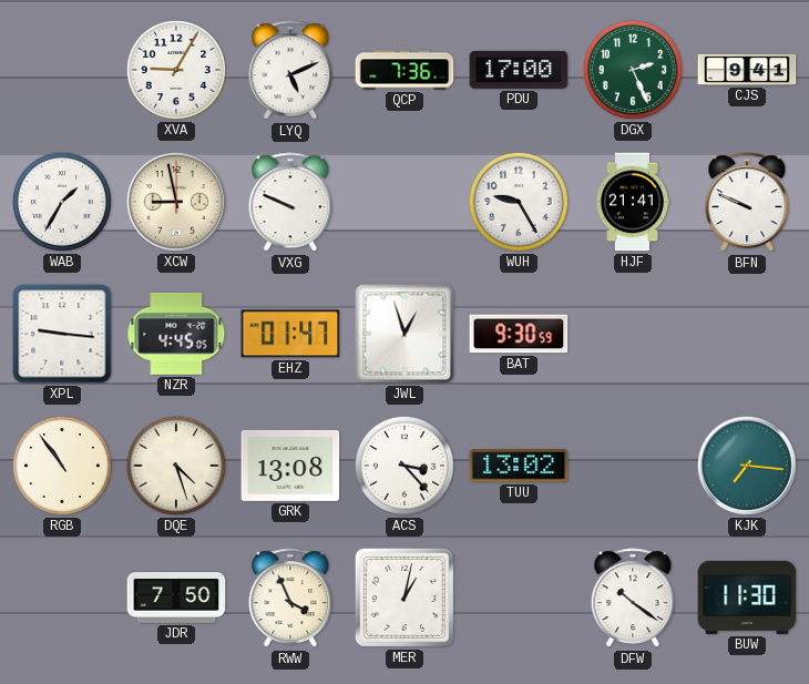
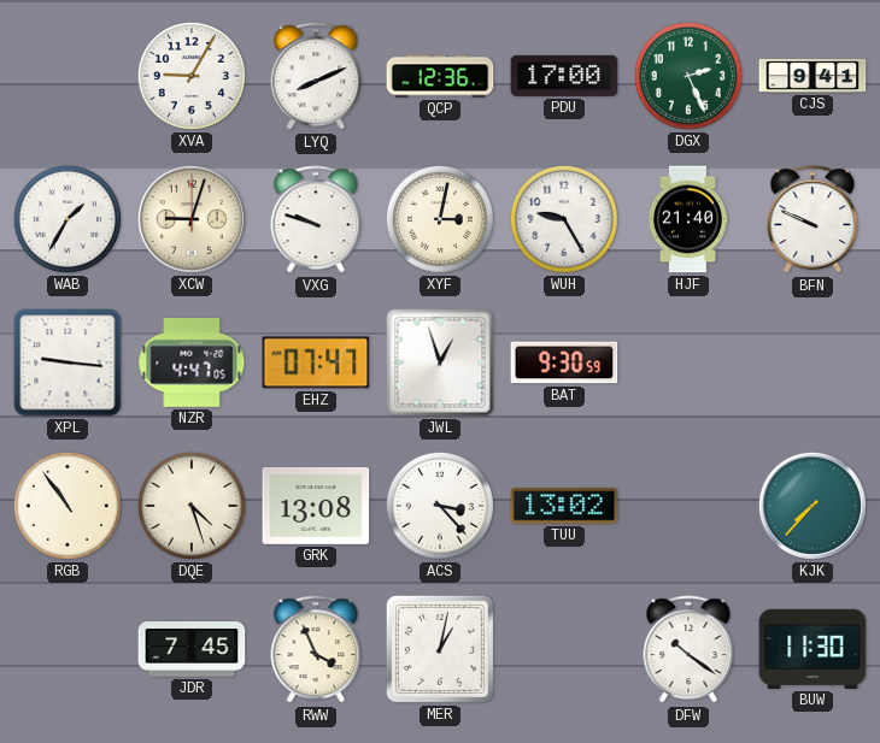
LYQ: 5:11 -> 8:11
QCP: 7:36 -> 12:36
XCW: 8:58 -> 9:03
VXG: 9:49 -> 9:48
XYF: none -> 3:02
HJF: 21:41 -> 21:40
NZR: 4:45 -> 4:47
EHZ: 01:47 -> 07:47
KJK: 7:16 -> 7:37
JDR: 7:50 -> 7:45
